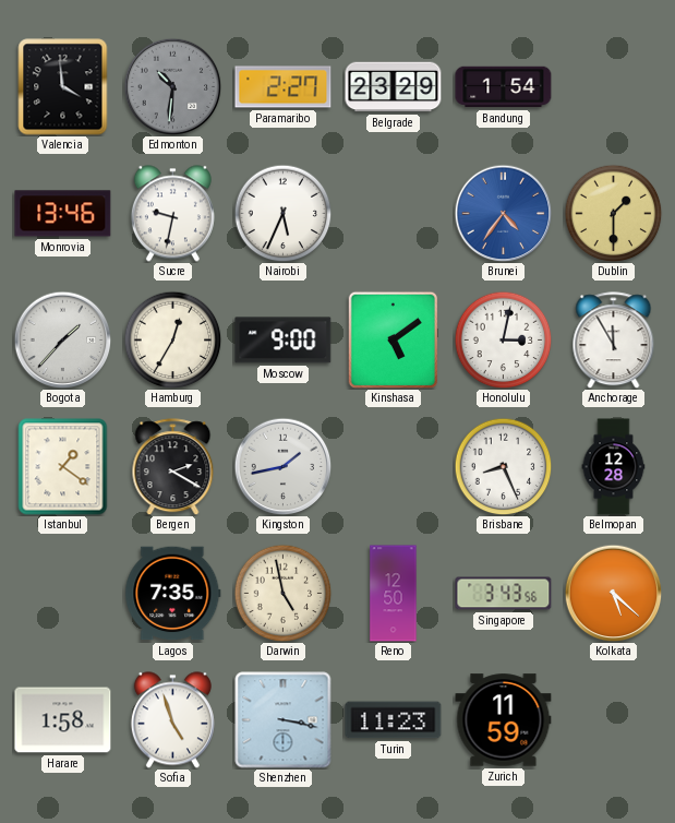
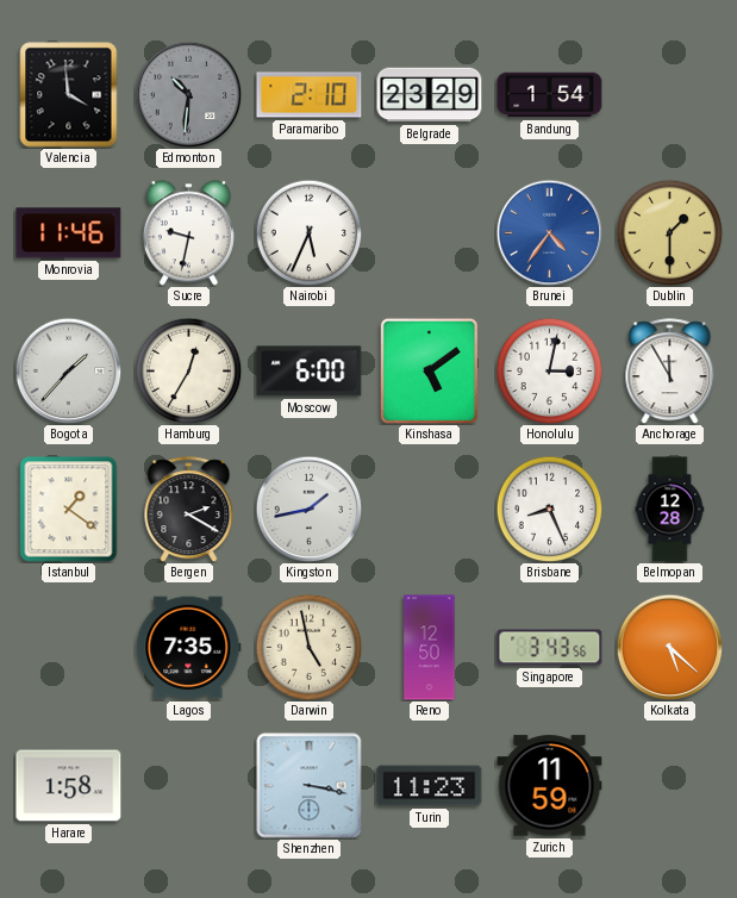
Paramaribo: 2:27 -> 2:10
Monrovia: 13:46 -> 11:46
Moscow: 9:00 -> 6:00
Sofia: 4:57 -> none
